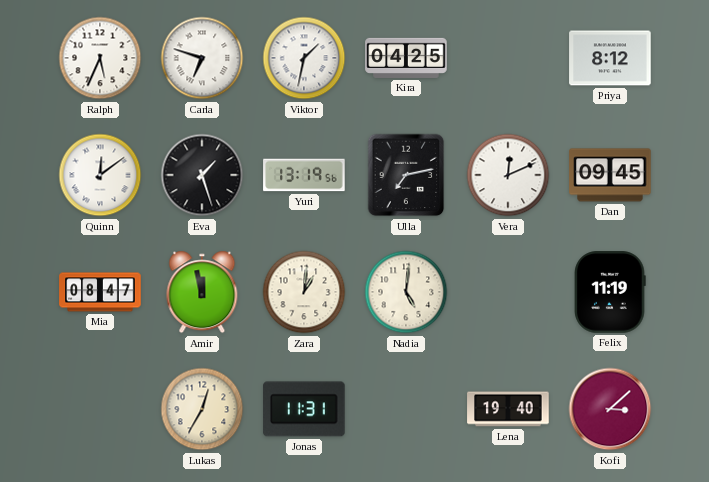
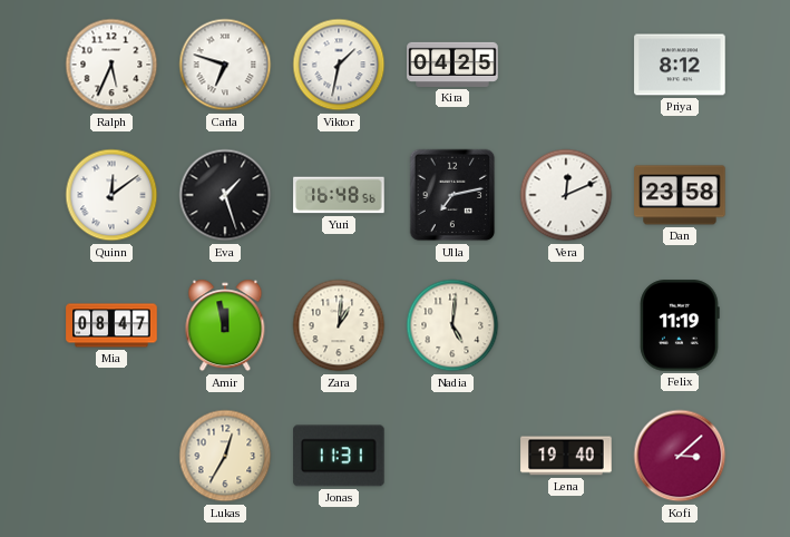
Yuri: 13:19 -> 16:48
Dan: 09:45 -> 23:58
